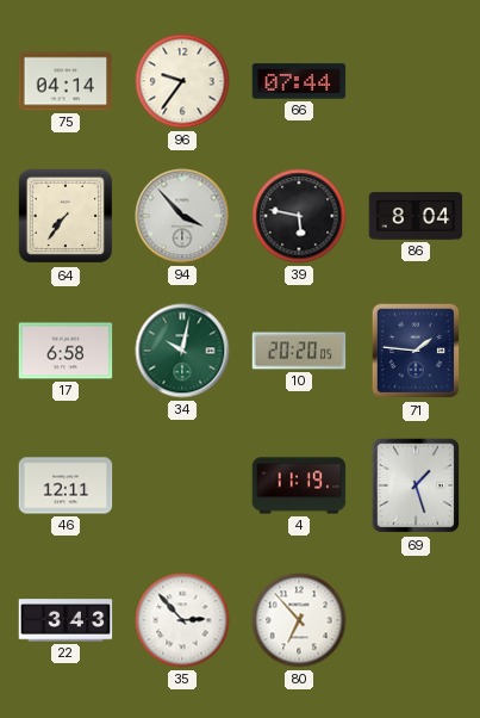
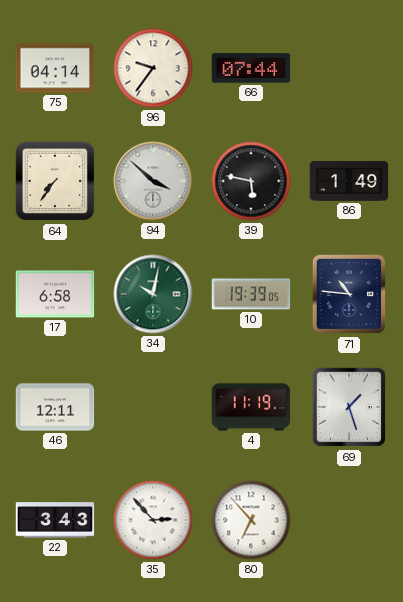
94: 3:53 -> 3:52
86: 8:04 -> 1:49
10: 20:20 -> 19:39
71: 1:46 -> 10:46
